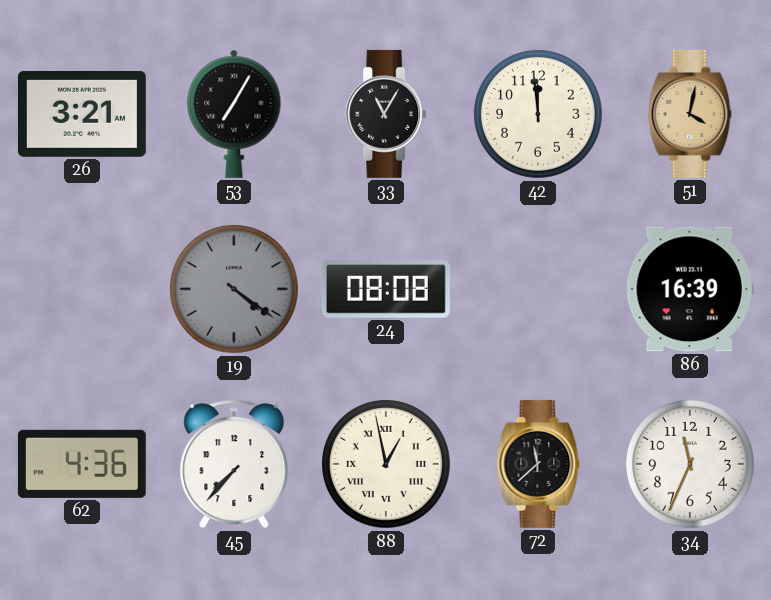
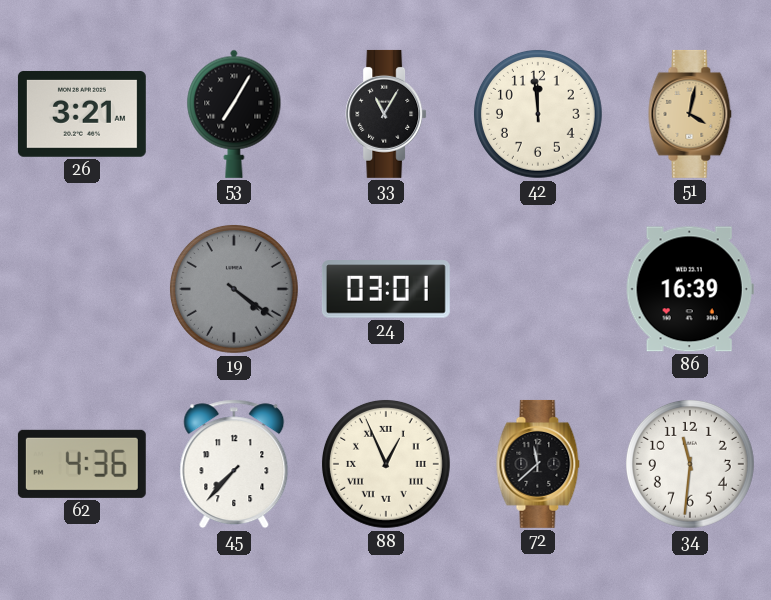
24: 08:08 -> 03:01
88: 12:58 -> 12:56
34: 11:34 -> 11:31
